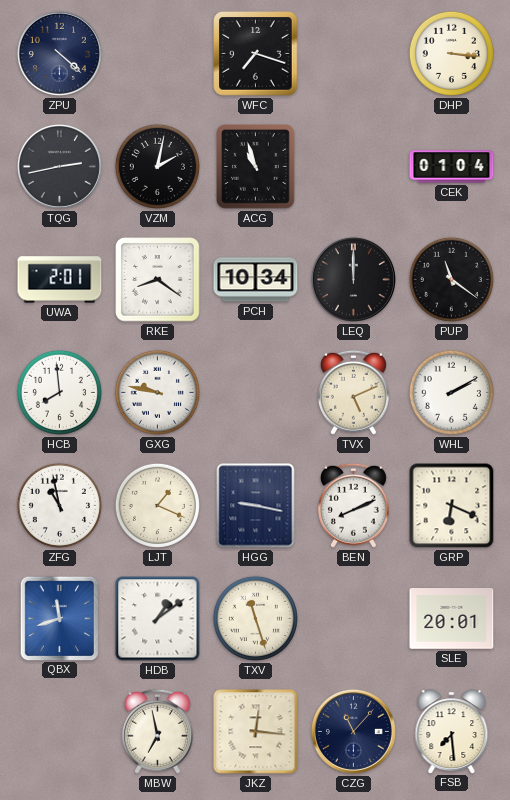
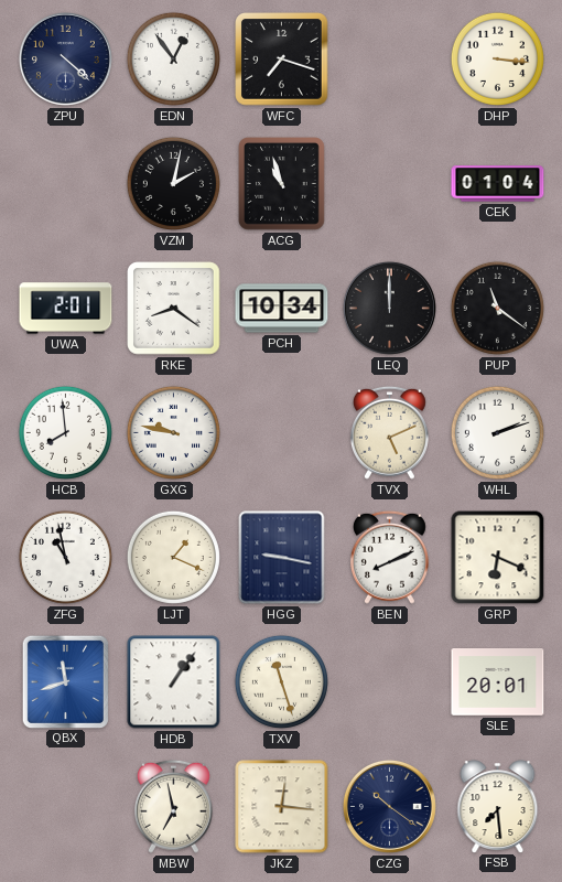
EDN: none -> 12:54
TQG: 2:43 -> none
WHL: 2:10 -> 2:12
HDB: 1:09 -> 1:06
CZG: 11:07 -> 10:21
